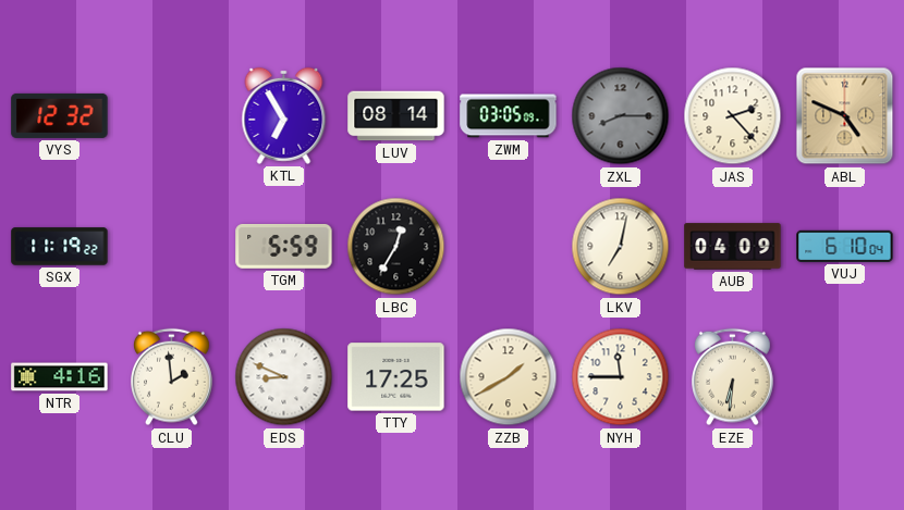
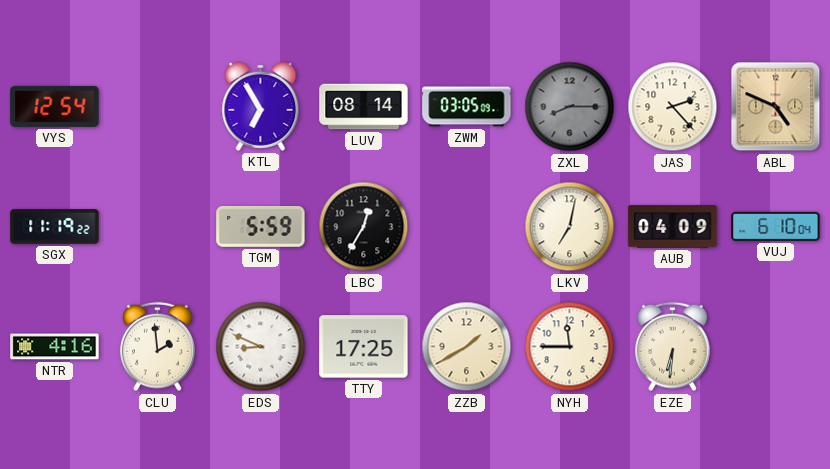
VYS: 12:32 -> 12:54
